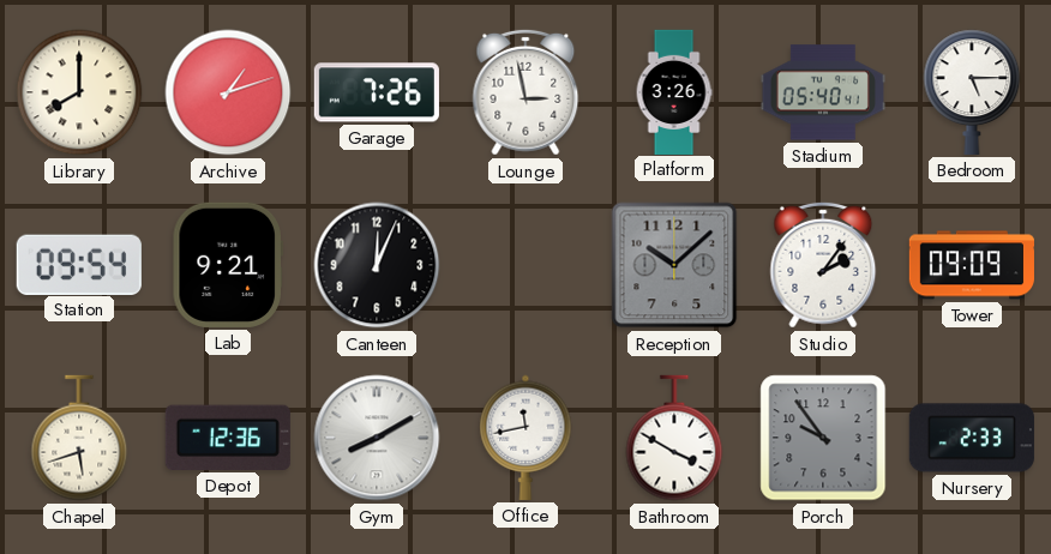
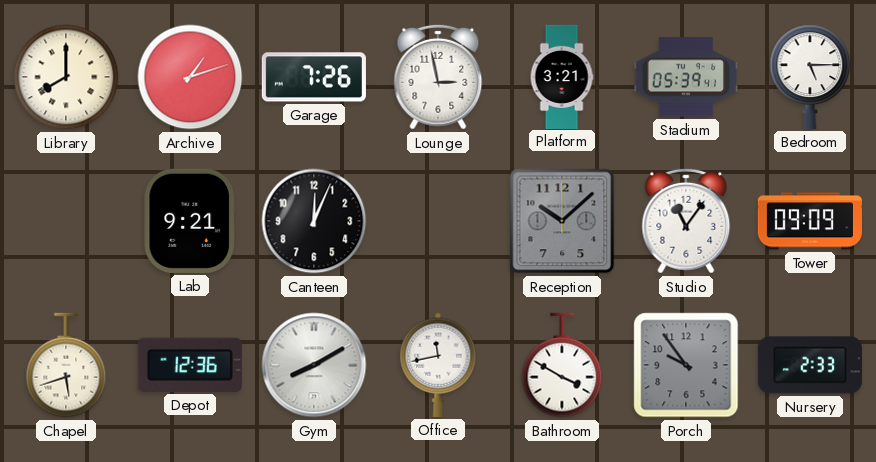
Platform: 3:26 -> 3:21
Stadium: 05:40 -> 05:39
Station: 09:54 -> none
Studio: 2:06 -> 11:06
